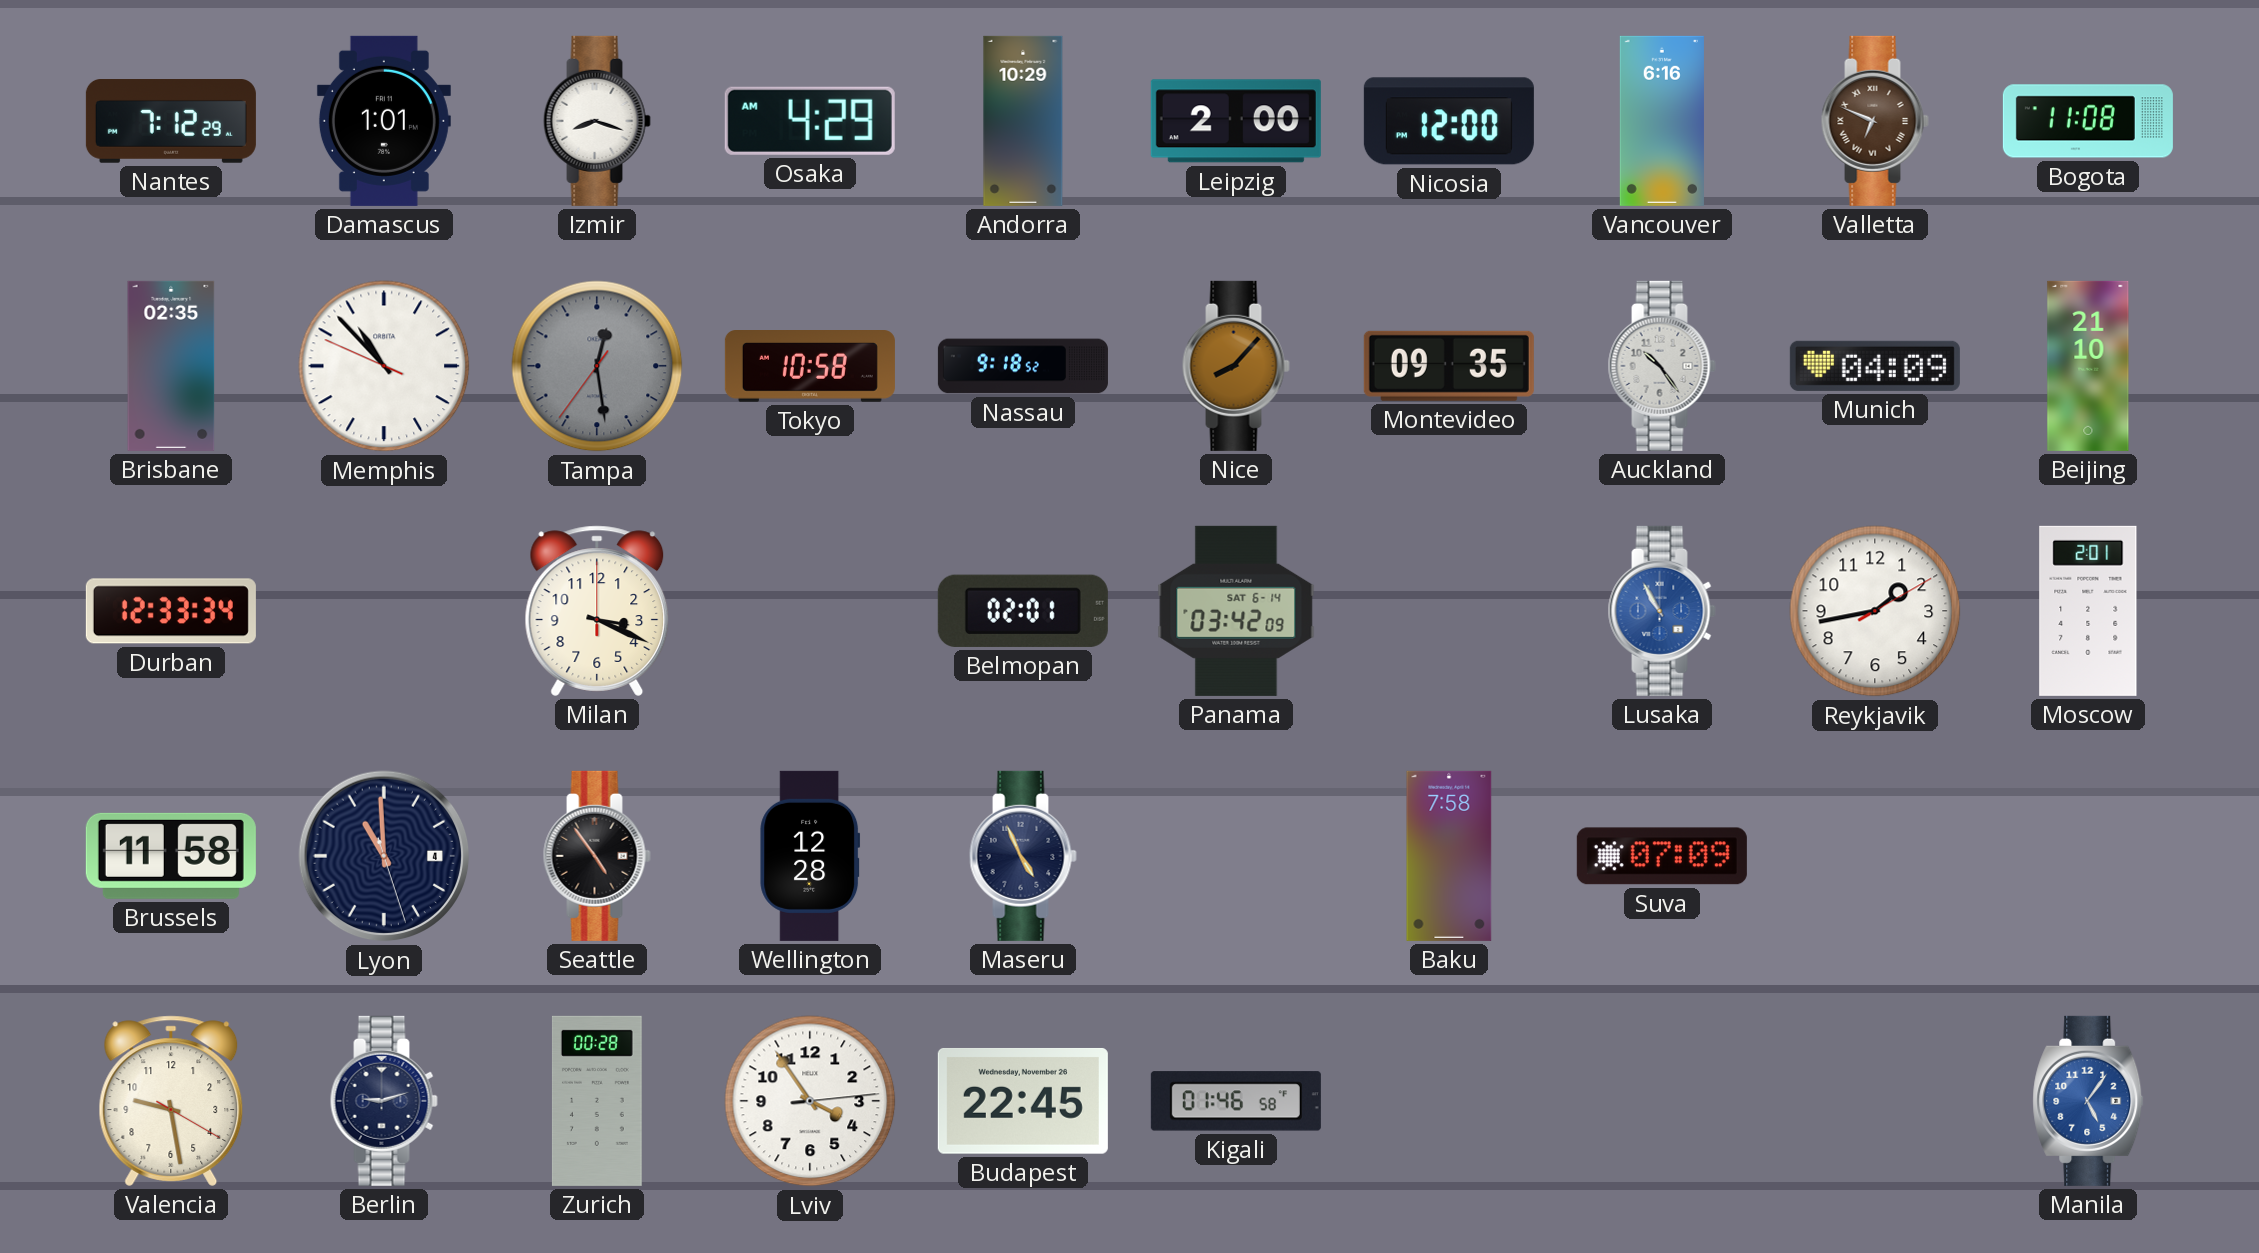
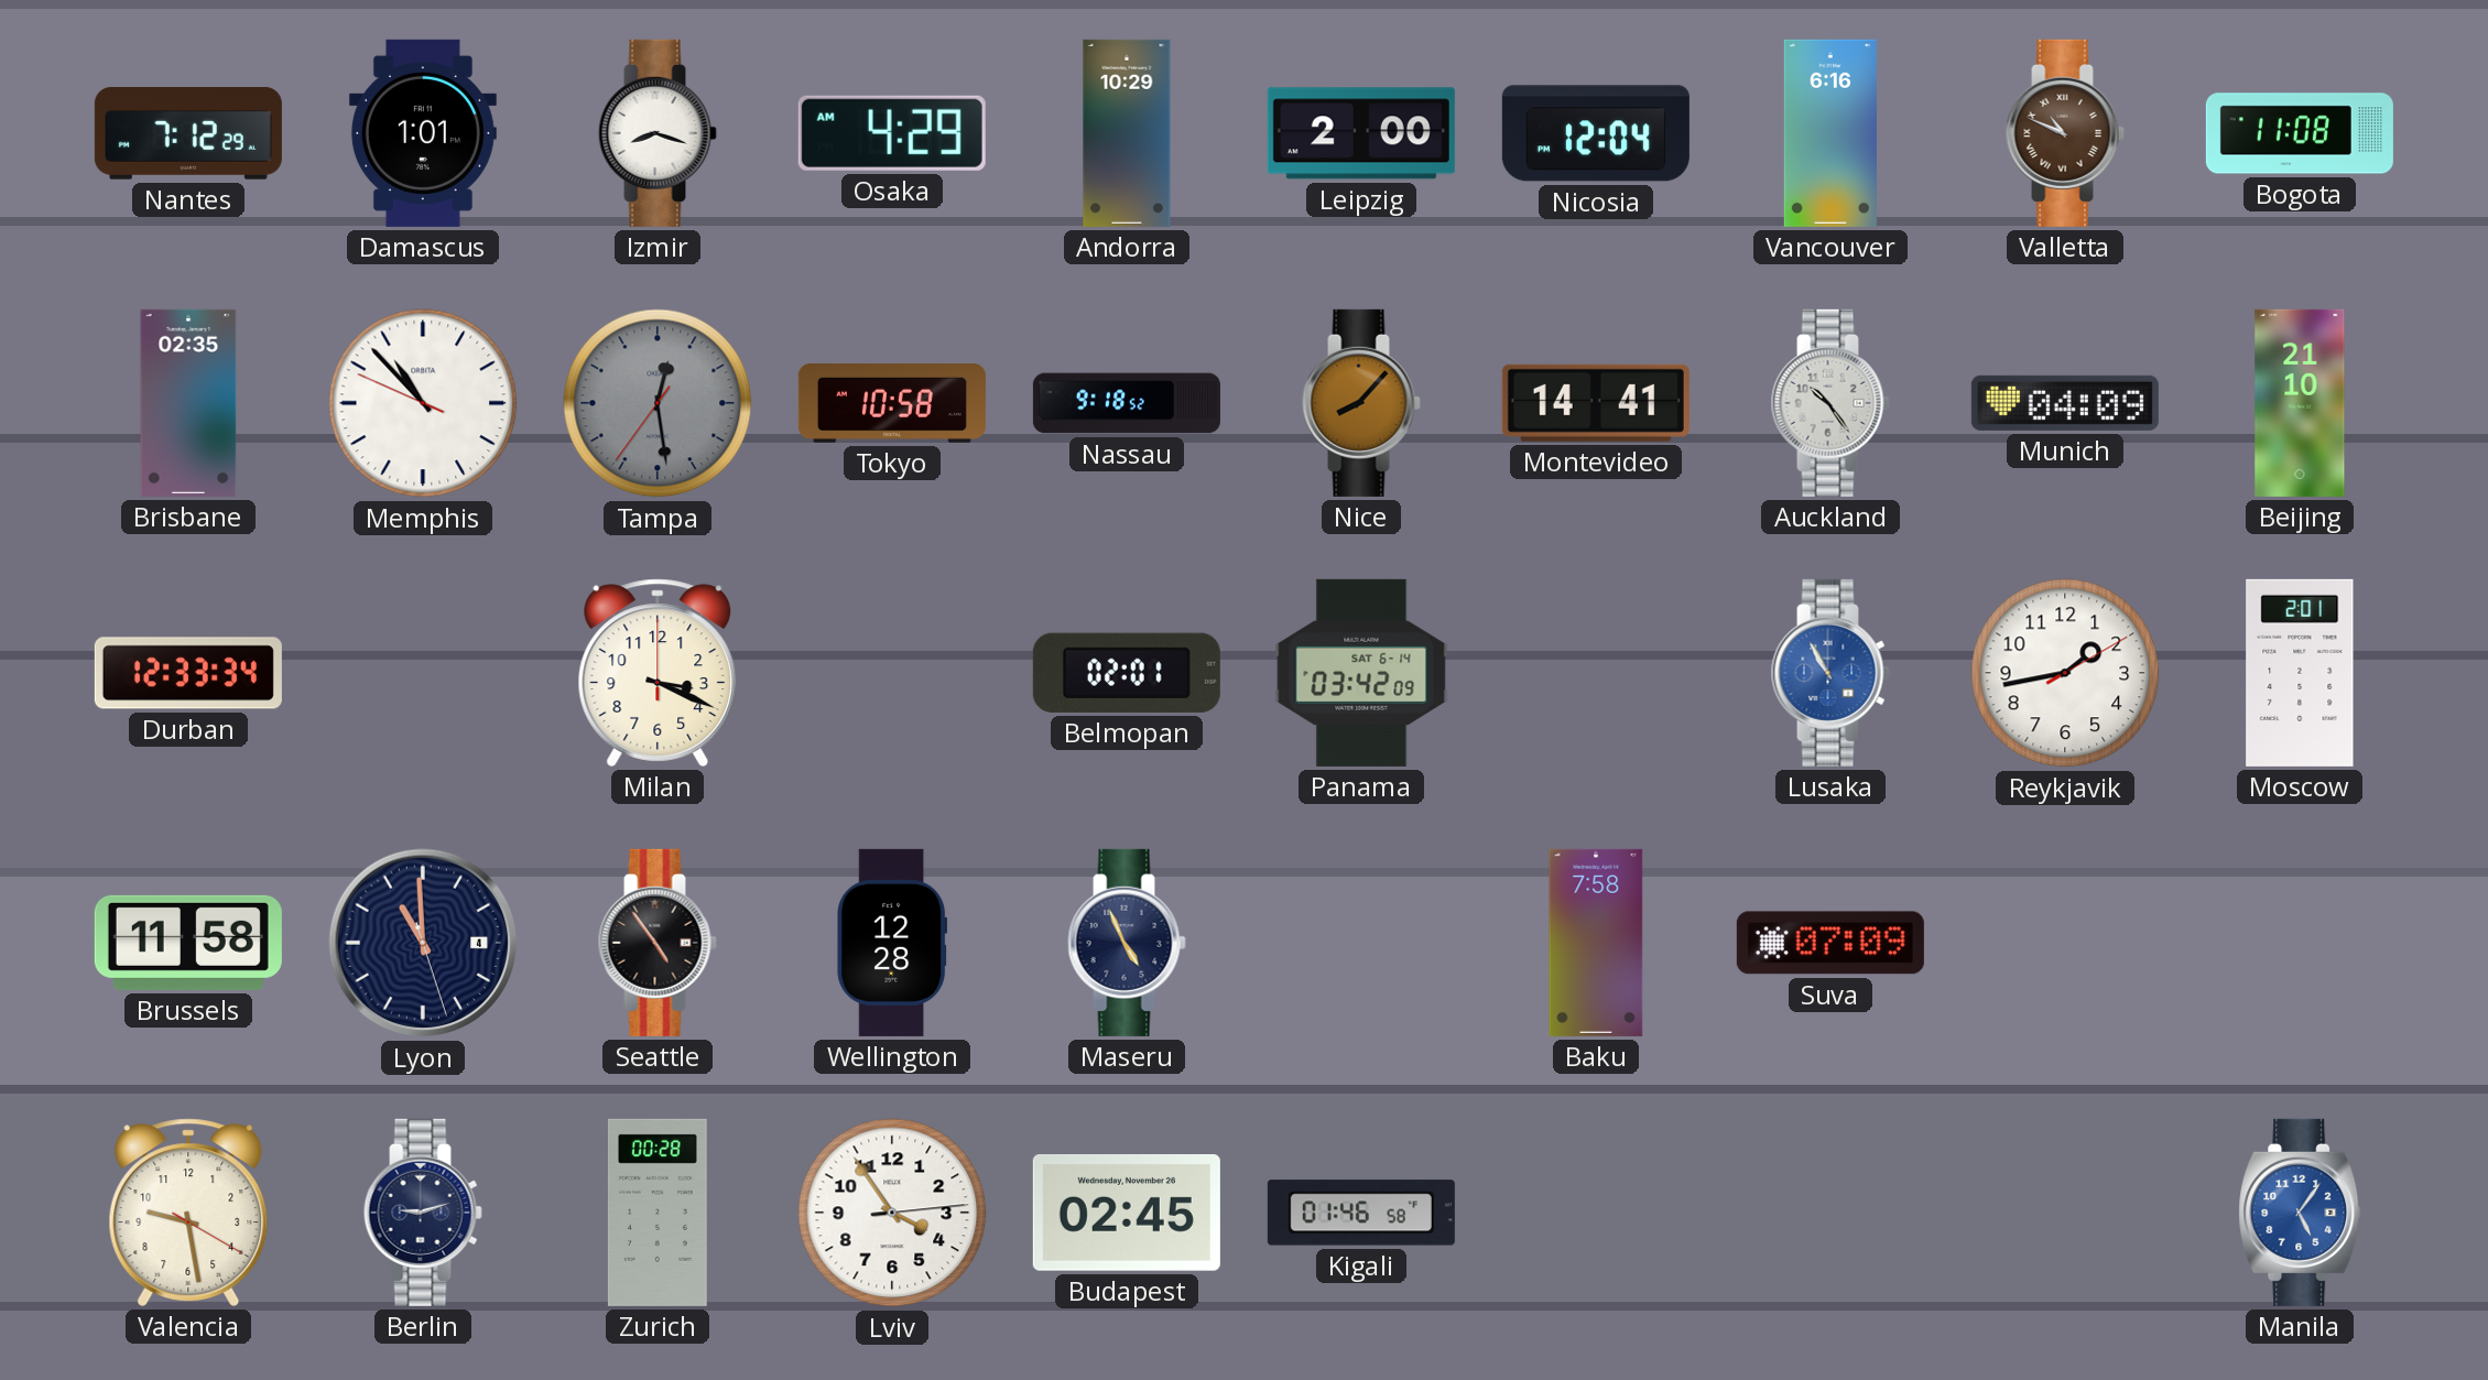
Nicosia: 12:00 -> 12:04
Valletta: 6:49 -> 10:49
Montevideo: 09:35 -> 14:41
Budapest: 22:45 -> 02:45
